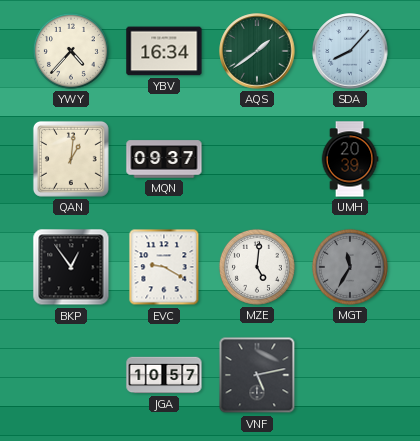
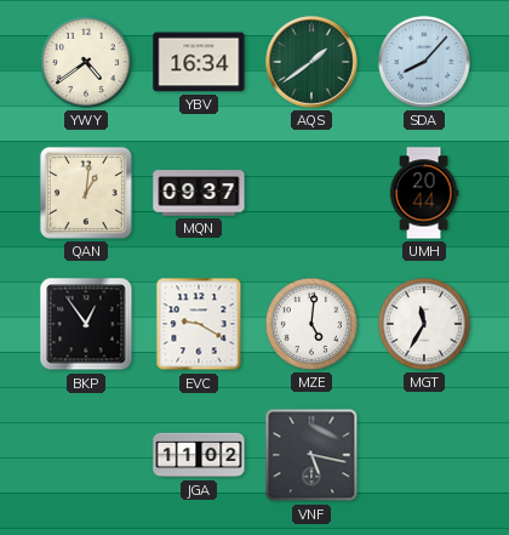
YWY: 4:37 -> 4:39
UMH: 20:39 -> 20:44
MGT dial: grey -> white
JGA: 10:57 -> 11:02
VNF: 5:13 -> 5:17
